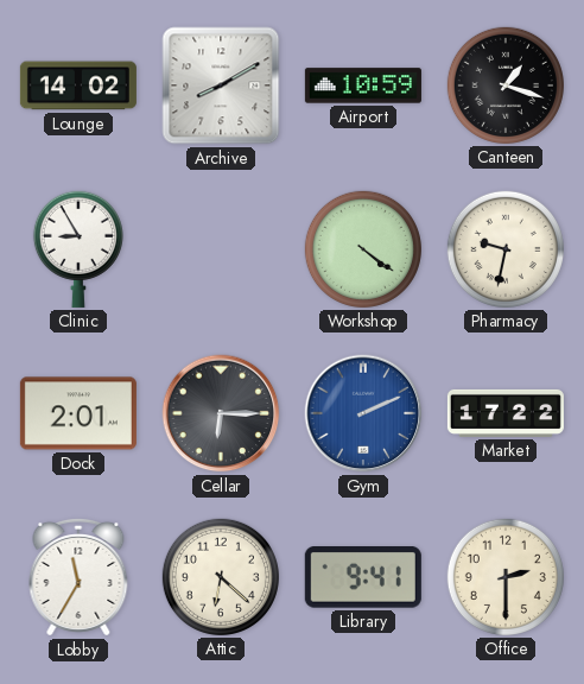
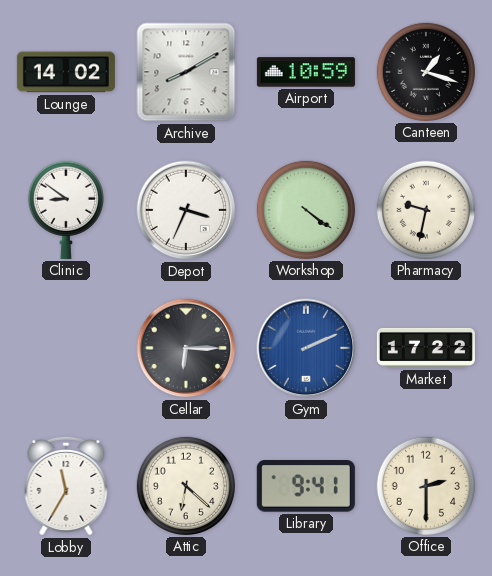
Clinic: 8:55 -> 8:51
Depot: none -> 3:34
Dock: 2:01 -> none
